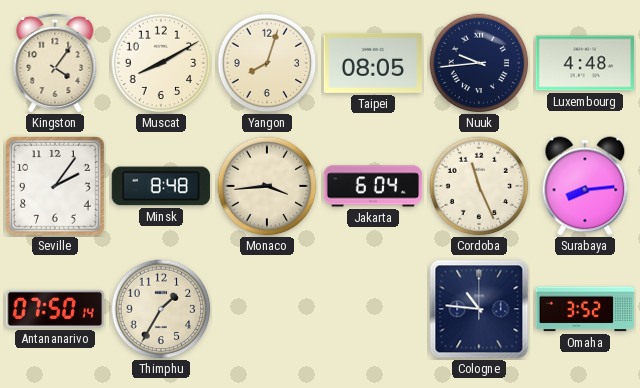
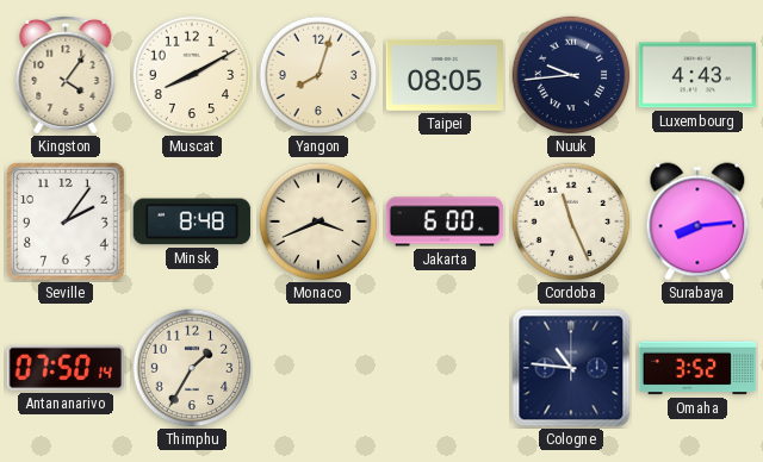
Luxembourg: 4:48 -> 4:43
Monaco: 3:44 -> 3:41
Jakarta: 6:04 -> 6:00
